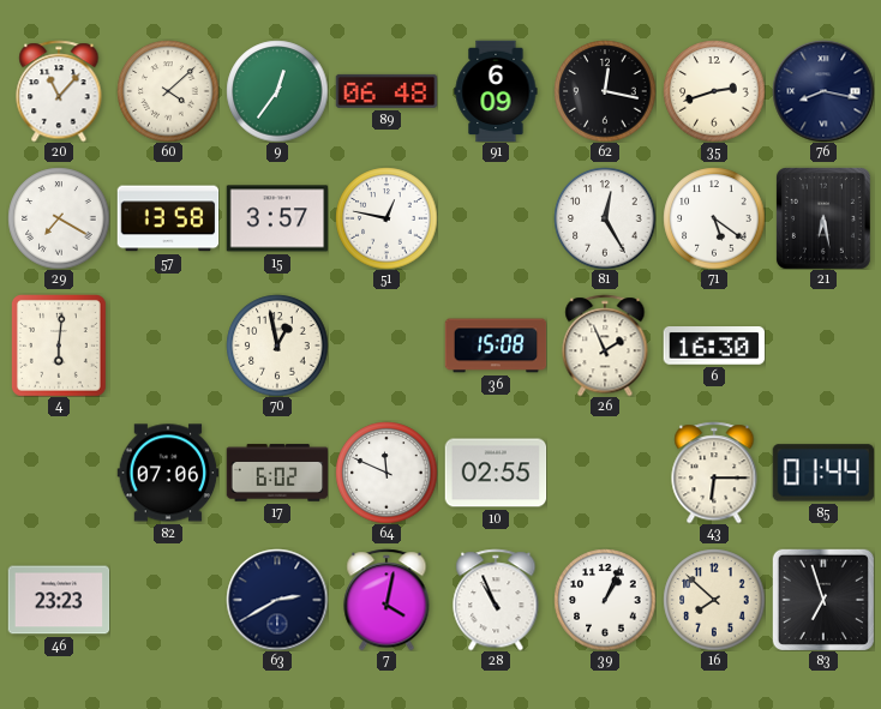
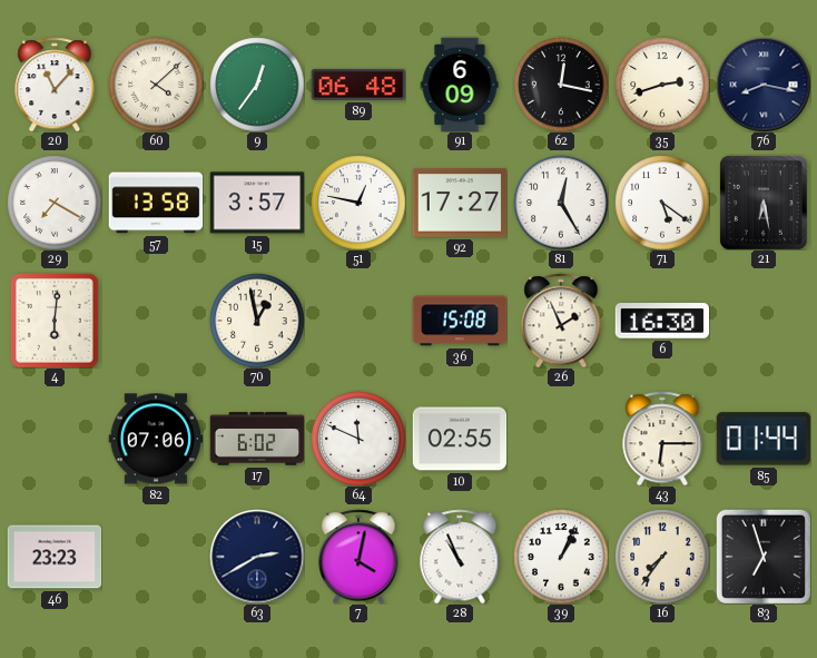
92: none -> 17:27
16: 7:52 -> 7:36
